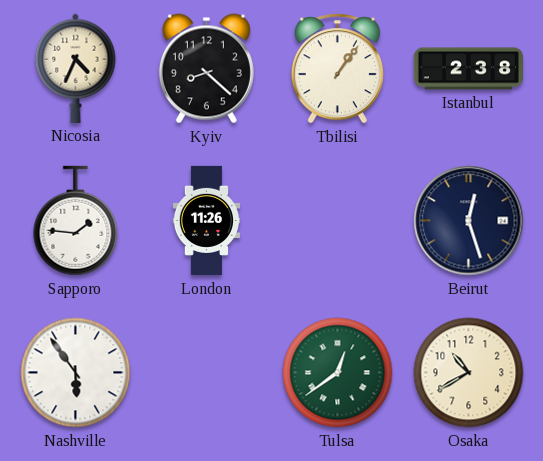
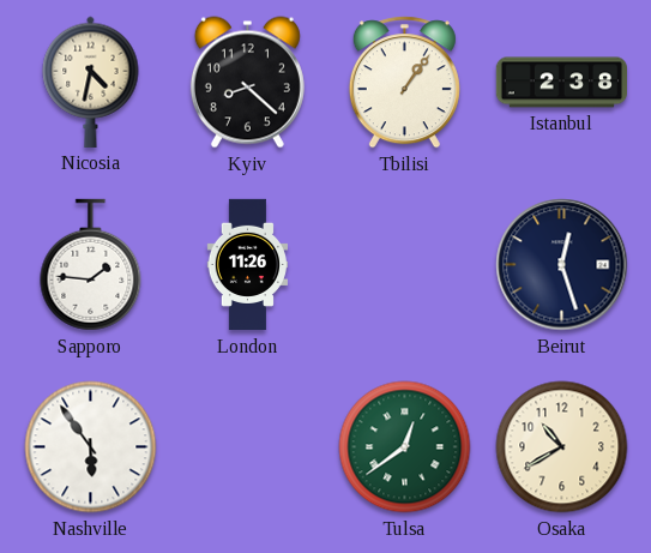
Nicosia: 4:34 -> 4:32
